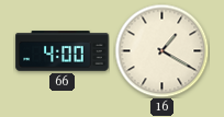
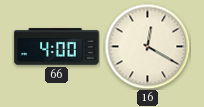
16: 1:20 -> 12:20
